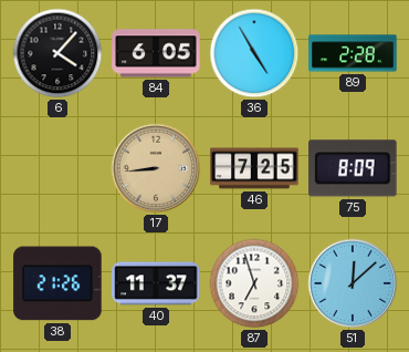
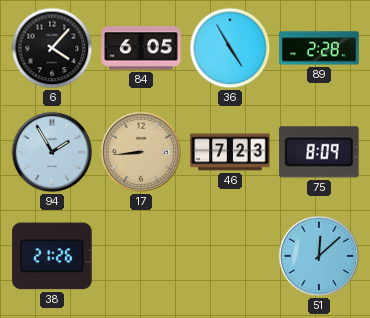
94: none -> 1:55
46: 7:25 -> 7:23
40: 11:37 -> none
87: 6:57 -> none
